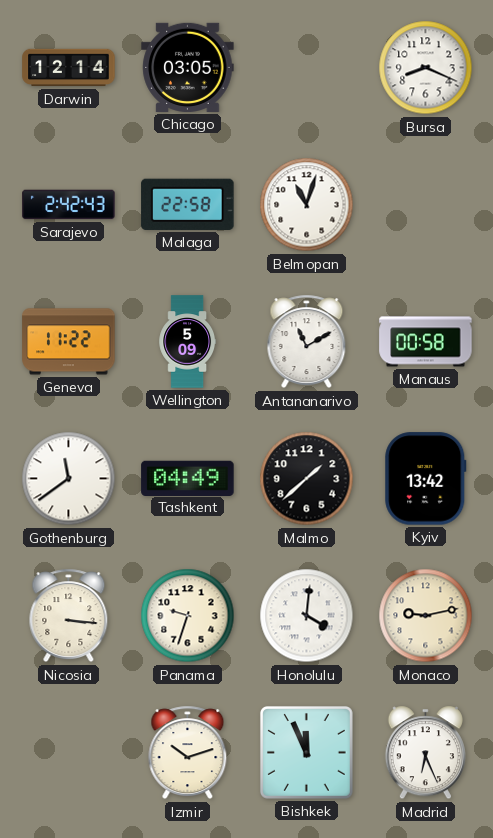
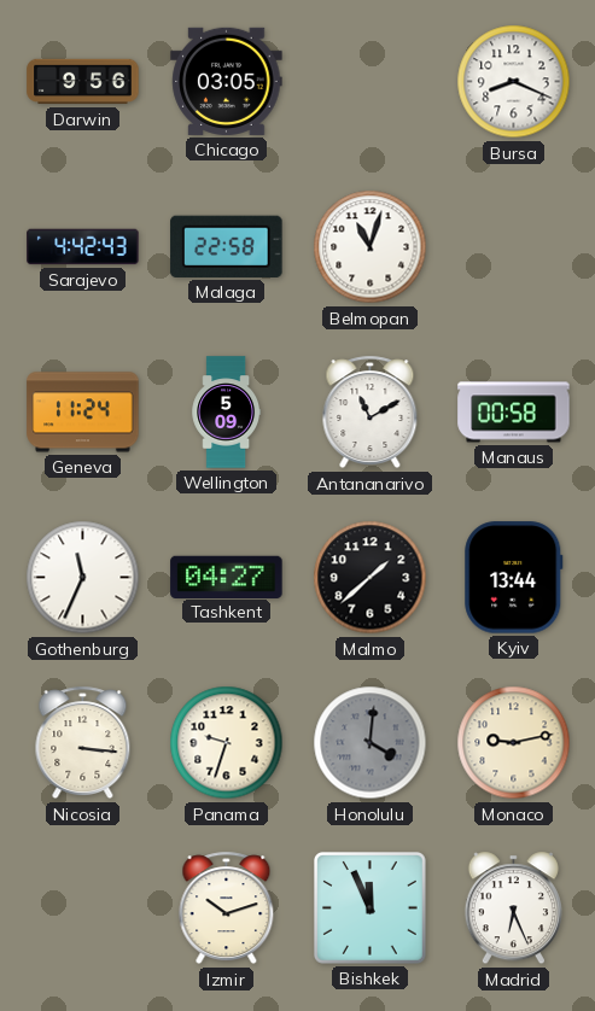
Darwin: 12:14 -> 9:56
Sarajevo: 2:42 -> 4:42
Geneva: 11:22 -> 11:24
Gothenburg: 11:39 -> 11:34
Tashkent: 04:49 -> 04:27
Kyiv: 13:42 -> 13:44
Honolulu dial: white -> grey
